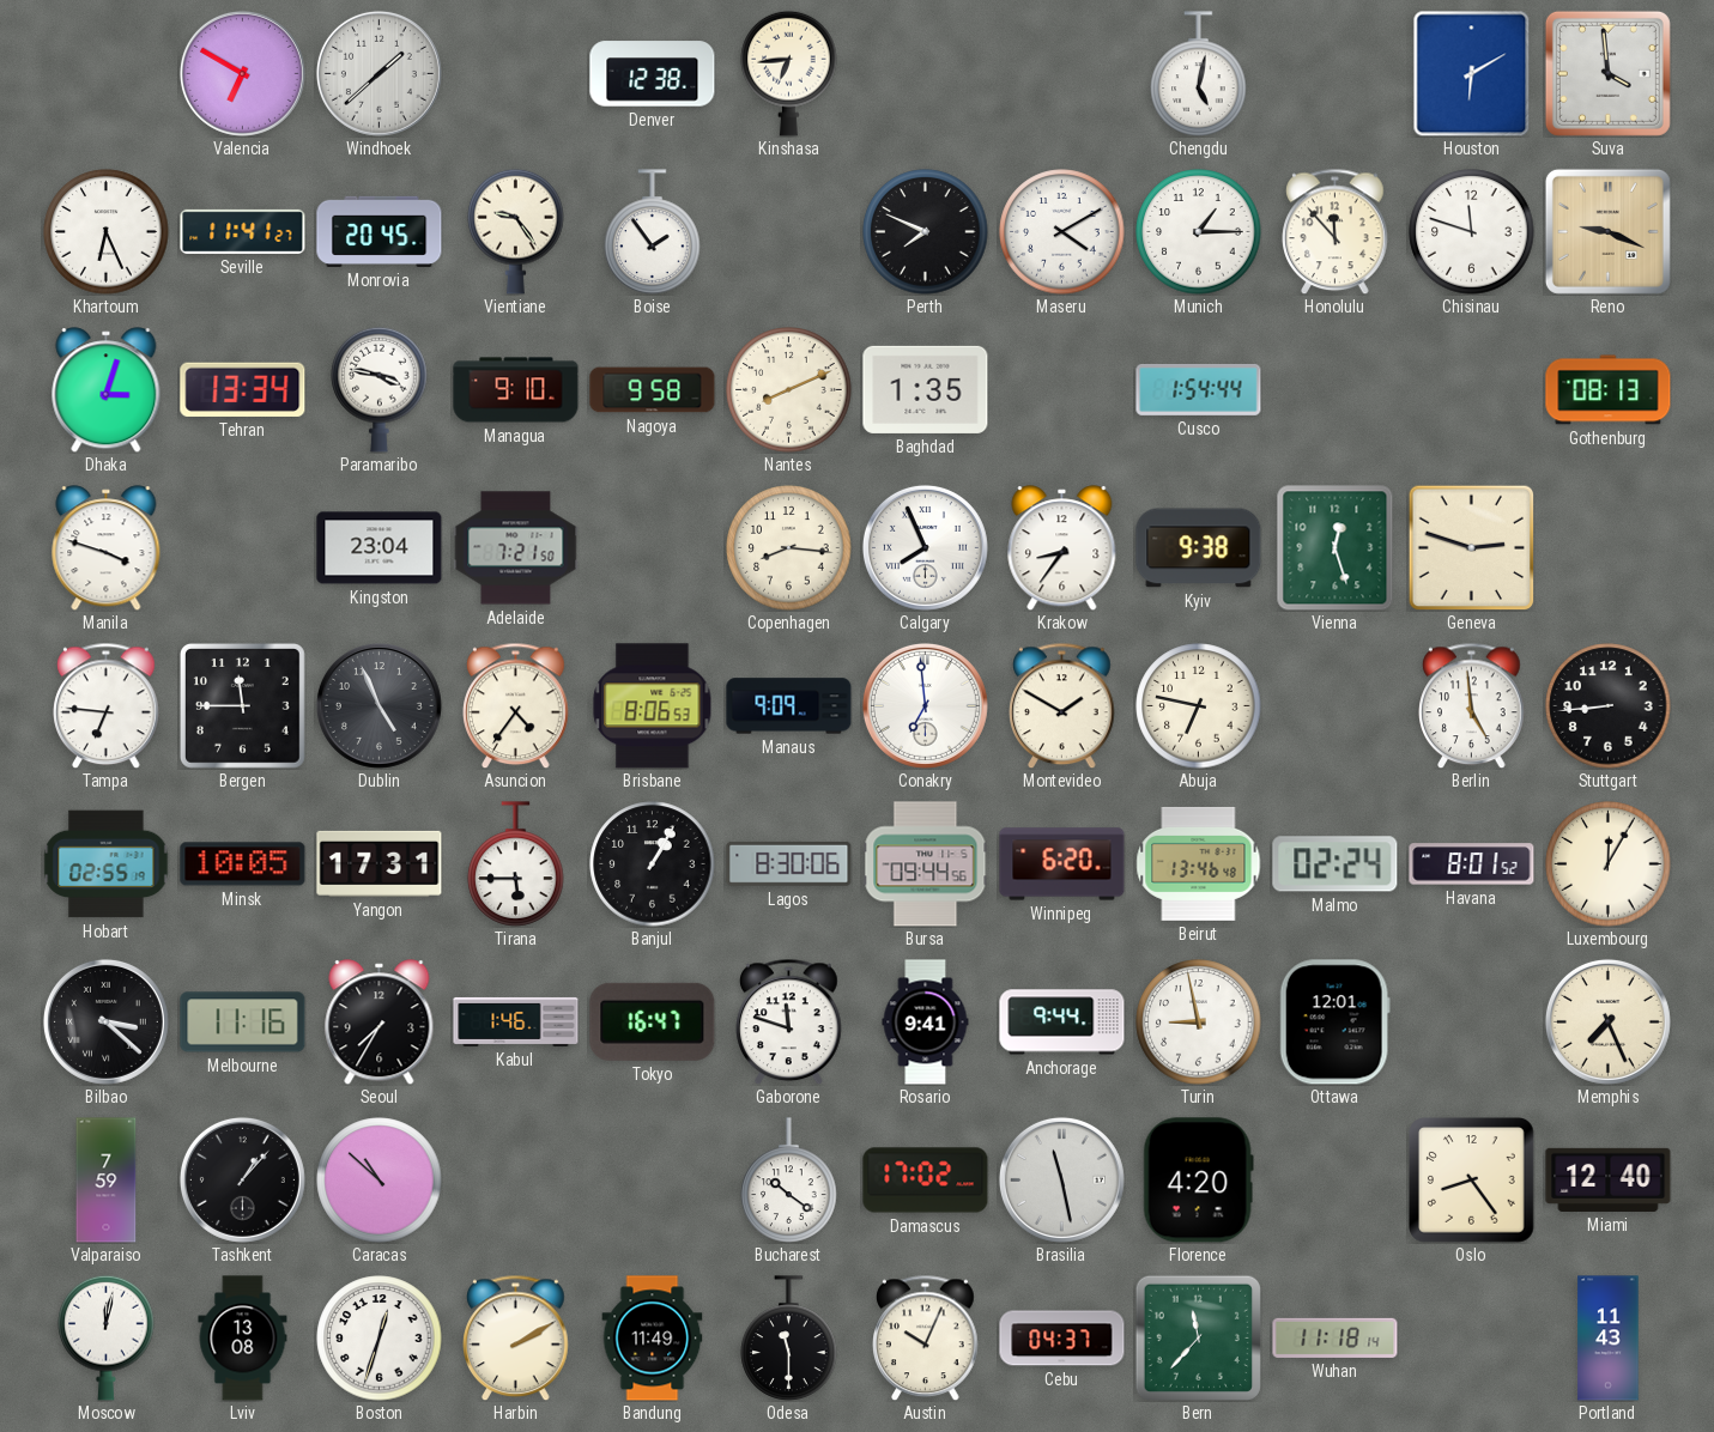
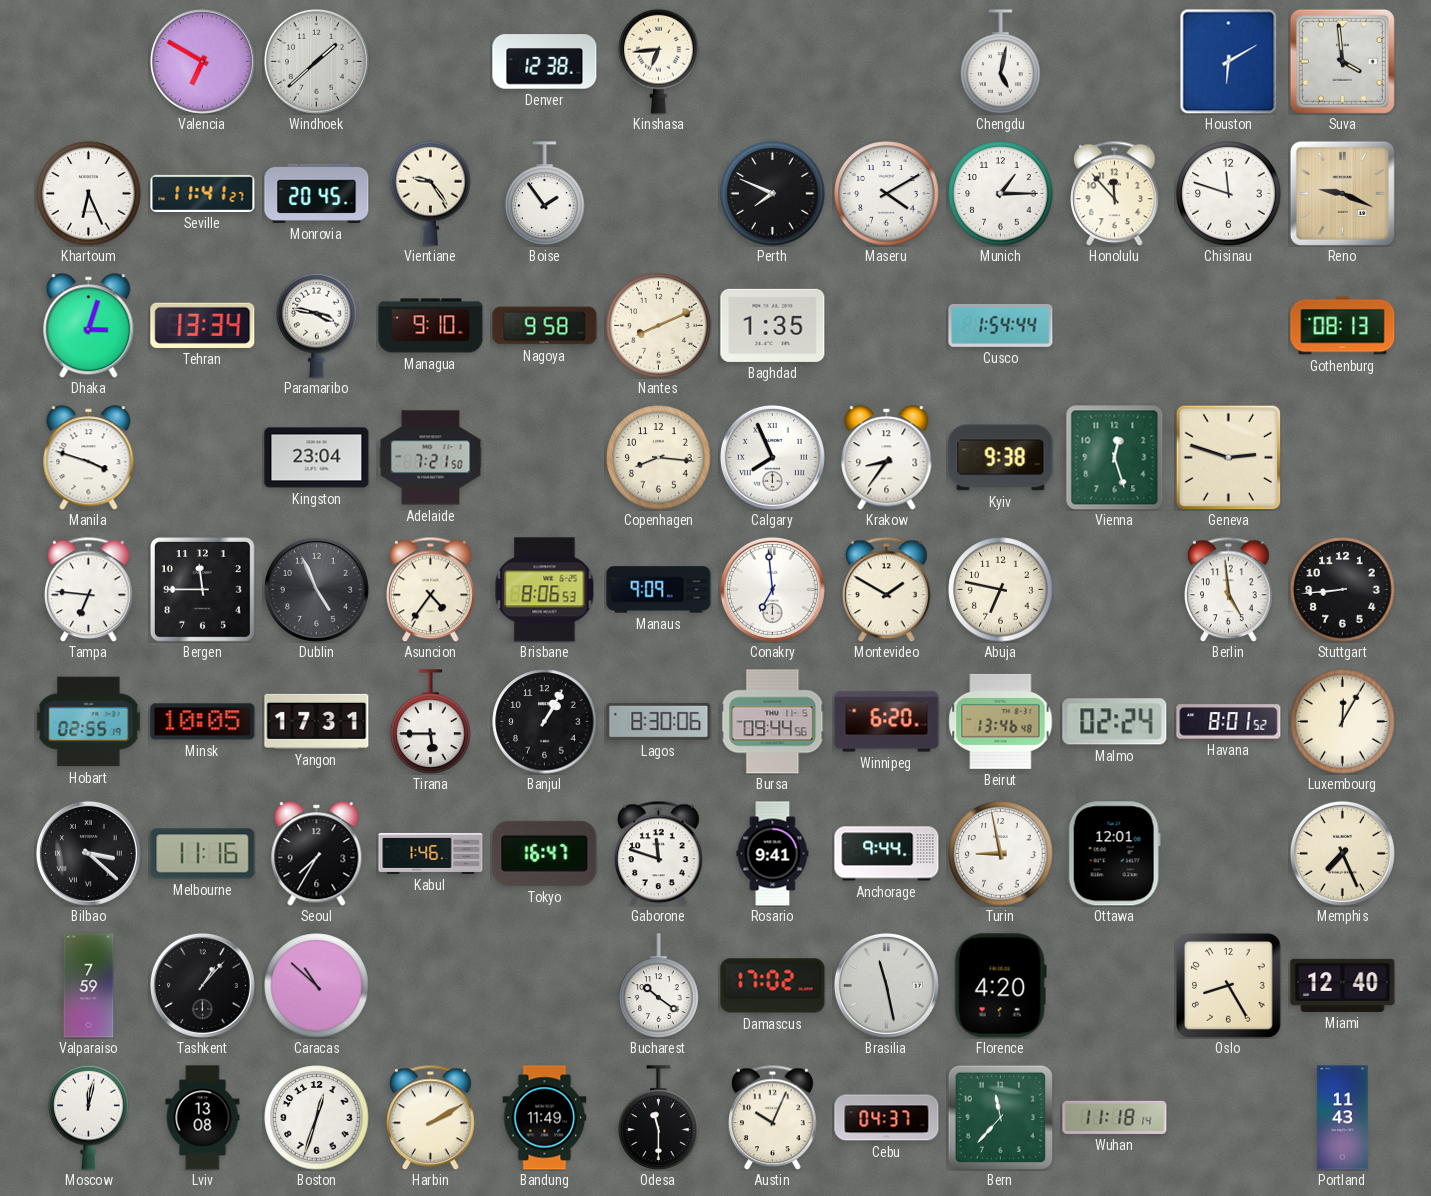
Oslo: 8:24 -> 8:25
